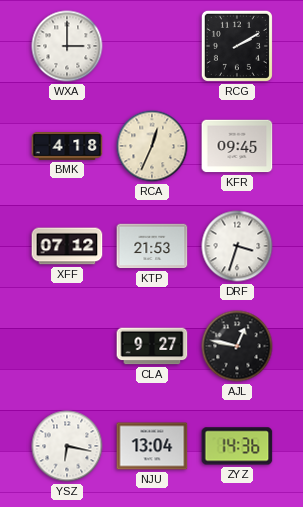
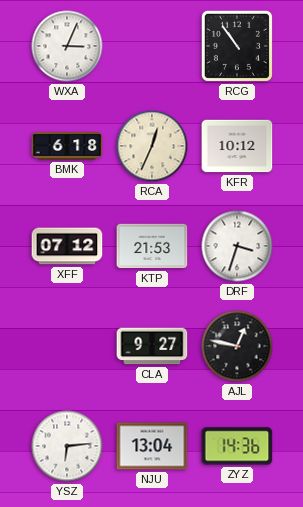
WXA: 3:00 -> 3:04
RCG: 2:10 -> 10:54
BMK: 4:18 -> 6:18
KFR: 09:45 -> 10:12
YSZ: 6:17 -> 6:14
